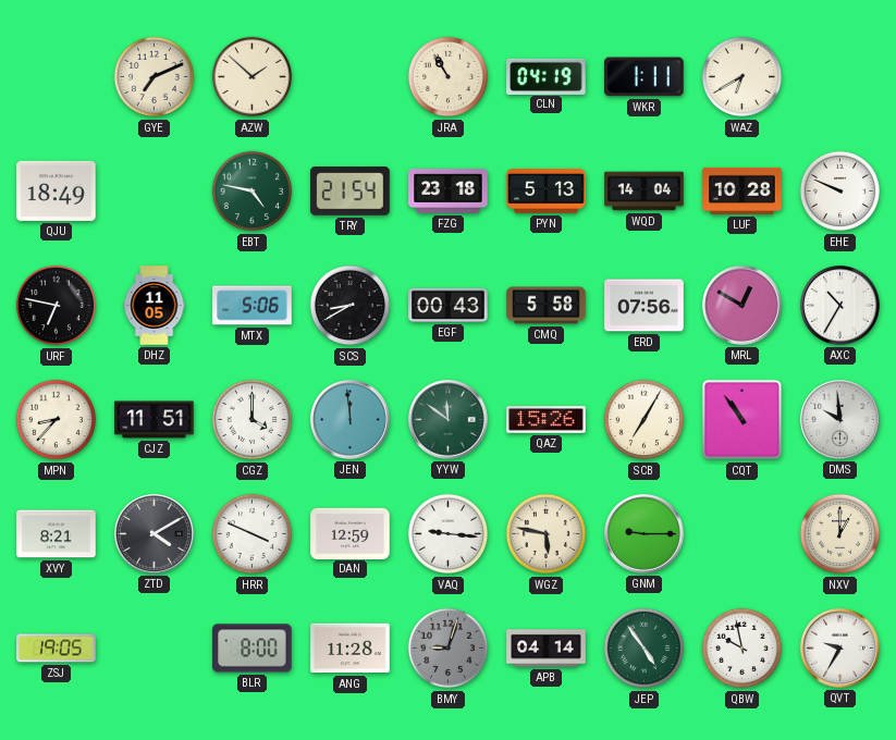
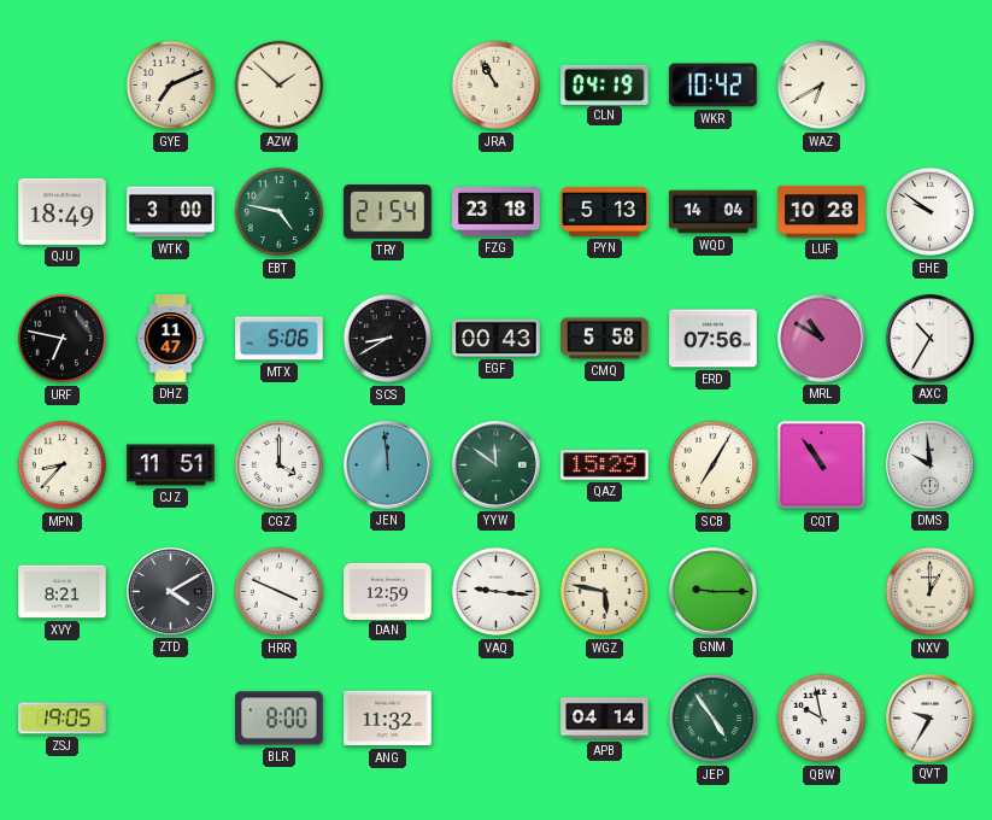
WKR: 1:11 -> 10:42
WTK: none -> 3:00
EHE: 9:49 -> 9:51
DHZ: 11:05 -> 11:47
MRL: 12:50 -> 10:50
QAZ: 15:26 -> 15:29
ANG: 11:28 -> 11:32
BMY: 9:03 -> none
